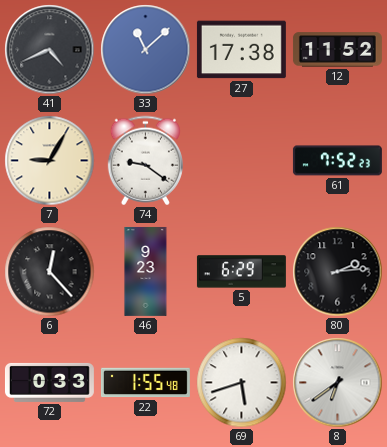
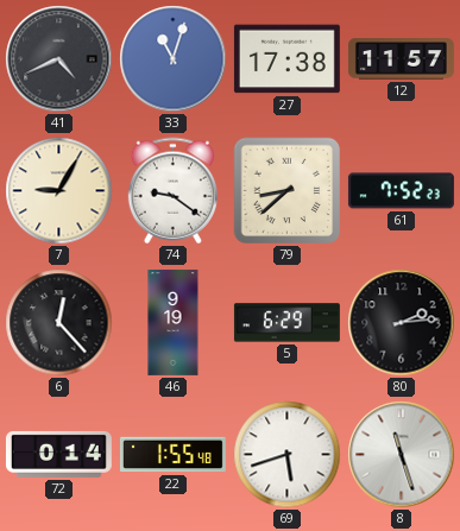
33: 11:08 -> 11:03
12: 11:52 -> 11:57
79: none -> 8:38
46: 9:23 -> 9:19
72: 0:33 -> 0:14
8: 6:39 -> 11:27
